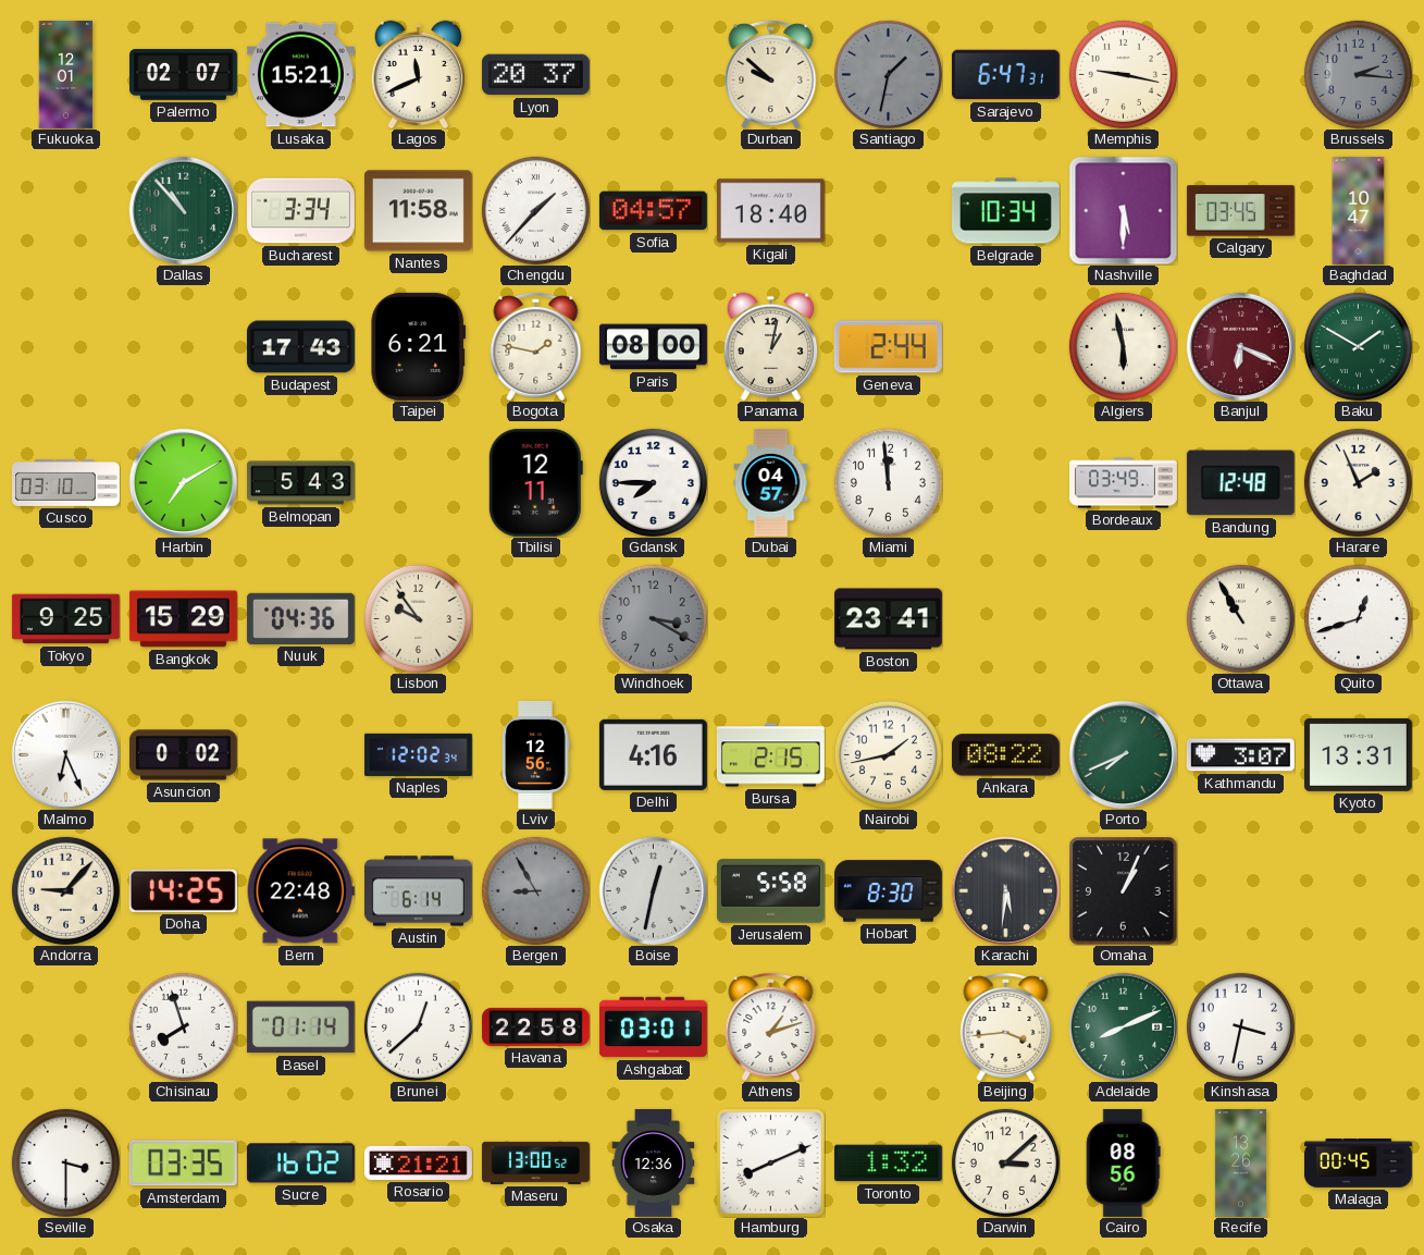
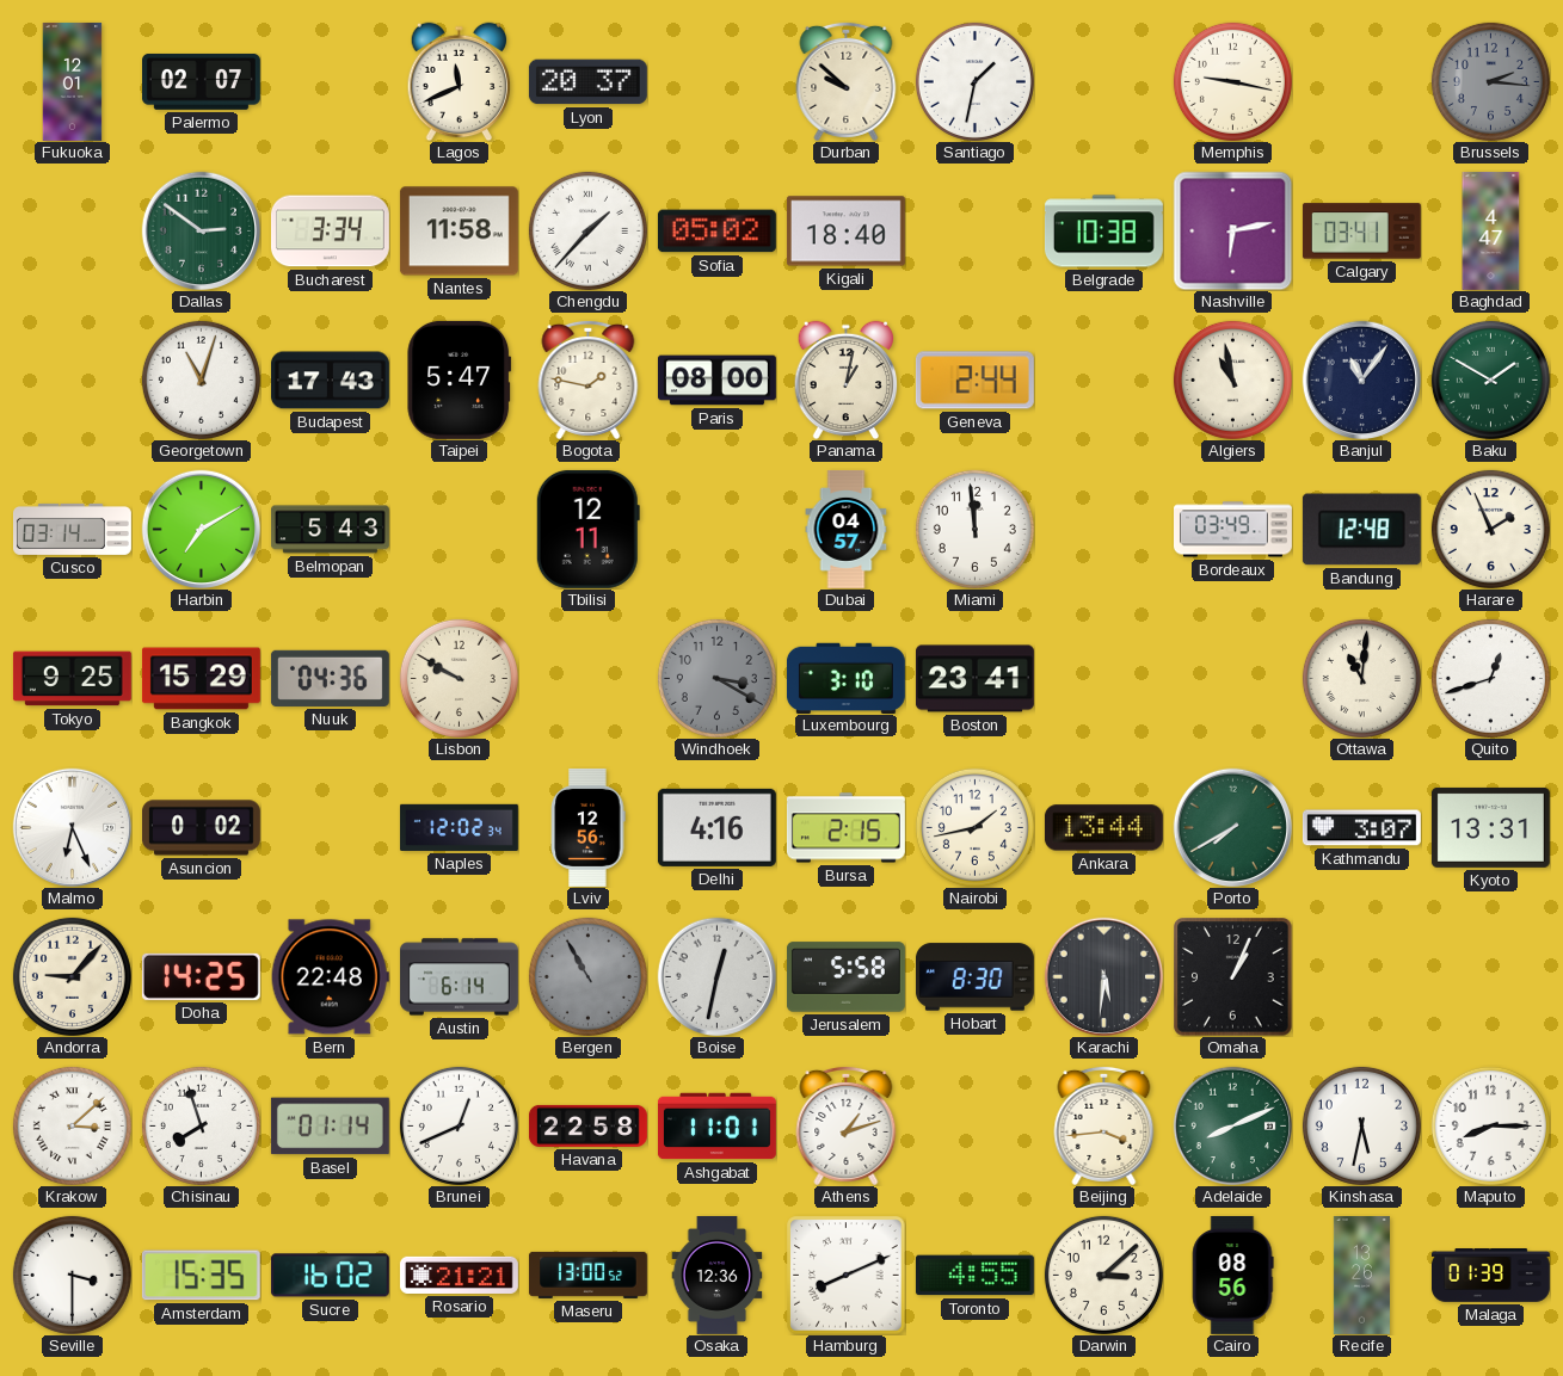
Lusaka: 15:21 -> none
Santiago dial: grey -> white
Sarajevo: 6:47 -> none
Dallas: 10:53 -> 2:51
Sofia: 04:57 -> 05:02
Belgrade: 10:34 -> 10:38
Nashville: 5:30 -> 6:13
Calgary: 03:45 -> 03:41
Baghdad: 10:47 -> 4:47
Georgetown: none -> 11:03
Taipei: 6:21 -> 5:47
Algiers: 5:58 -> 10:58
Banjul: 6:19 -> 11:06
Banjul dial: burgundy -> navy
Cusco: 03:10 -> 03:14
Gdansk: 7:45 -> none
Lisbon: 9:54 -> 9:50
Luxembourg: none -> 3:10
Ottawa: 10:55 -> 11:01
Ankara: 08:22 -> 13:44
Porto: 7:41 -> 7:40
Bergen: 8:55 -> 10:55
Krakow: none -> 3:08
Brunei: 12:38 -> 12:41
Ashgabat: 03:01 -> 11:01
Kinshasa: 3:32 -> 5:32
Maputo: none -> 8:15
Amsterdam: 03:35 -> 15:35
Toronto: 1:32 -> 4:55
Malaga: 00:45 -> 01:39
